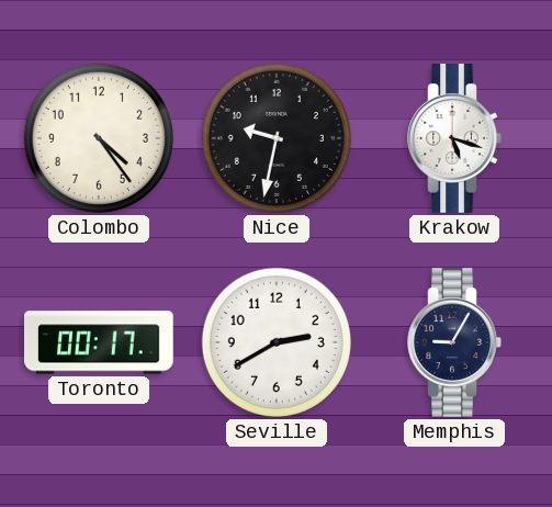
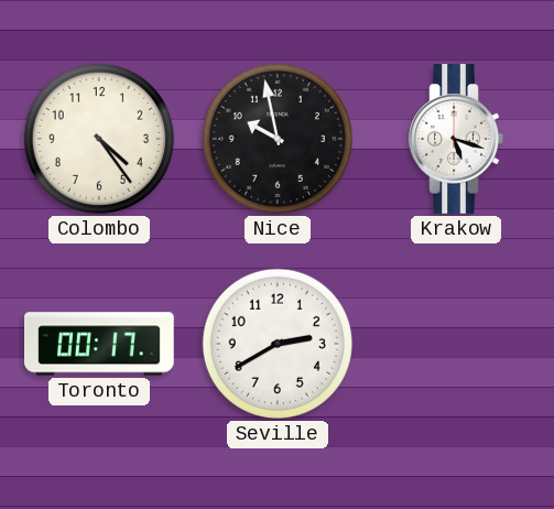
Nice: 9:32 -> 9:58
Memphis: 9:05 -> none
